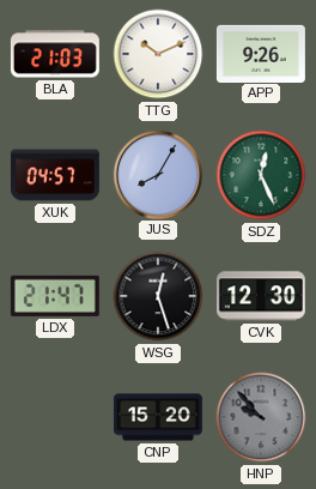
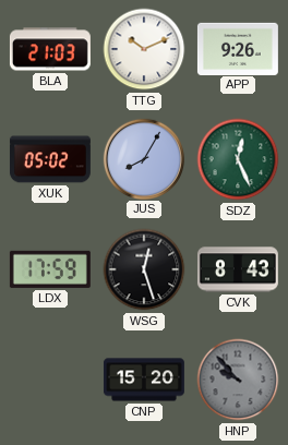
XUK: 04:57 -> 05:02
LDX: 21:47 -> 17:59
CVK: 12:30 -> 8:43
